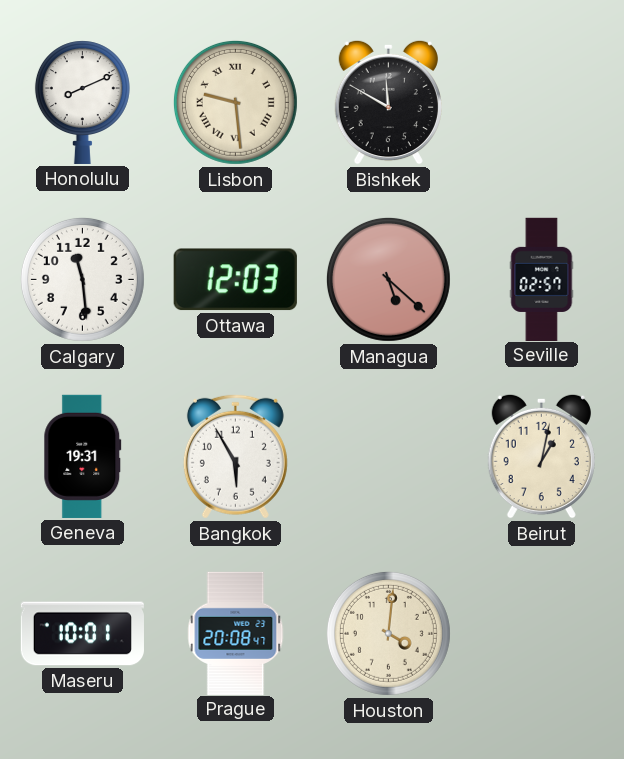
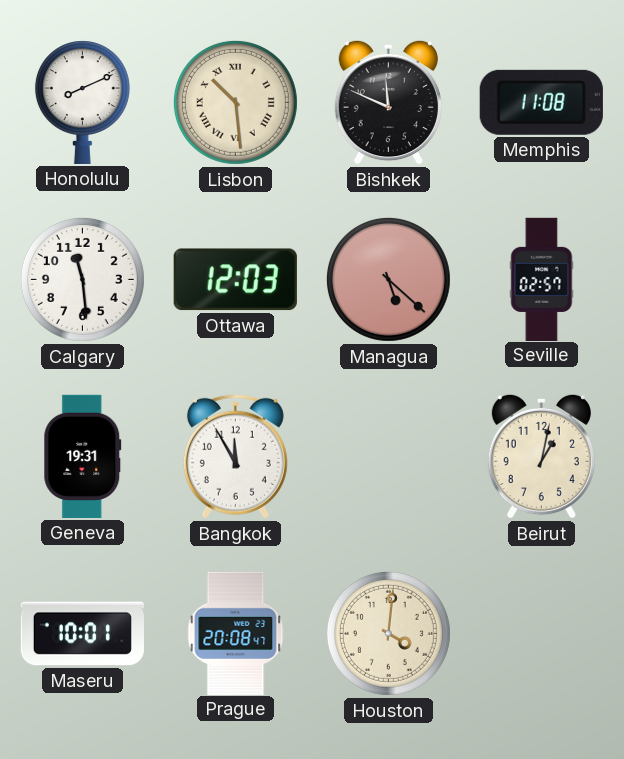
Lisbon: 9:29 -> 10:29
Bishkek: 11:50 -> 11:49
Memphis: none -> 11:08
Bangkok: 5:55 -> 11:55
